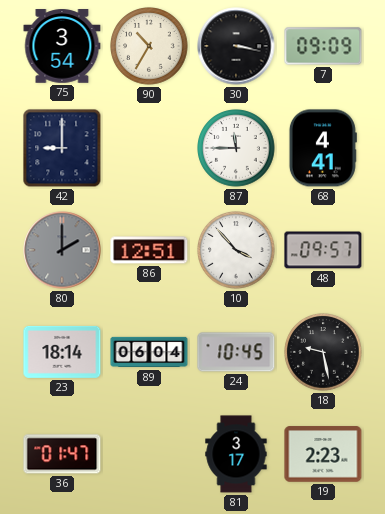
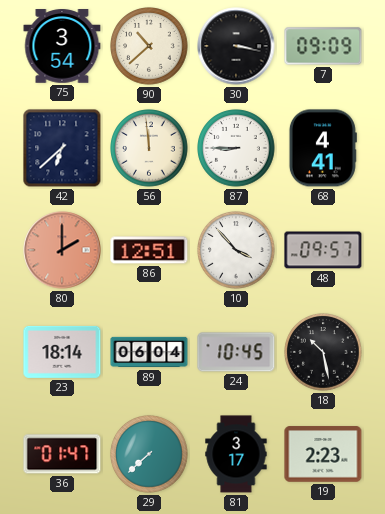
90: 10:35 -> 10:38
42: 9:00 -> 6:38
56: none -> 11:59
87: 11:45 -> 8:45
80 dial: grey -> salmon
18: 9:28 -> 10:28
29: none -> 7:38
